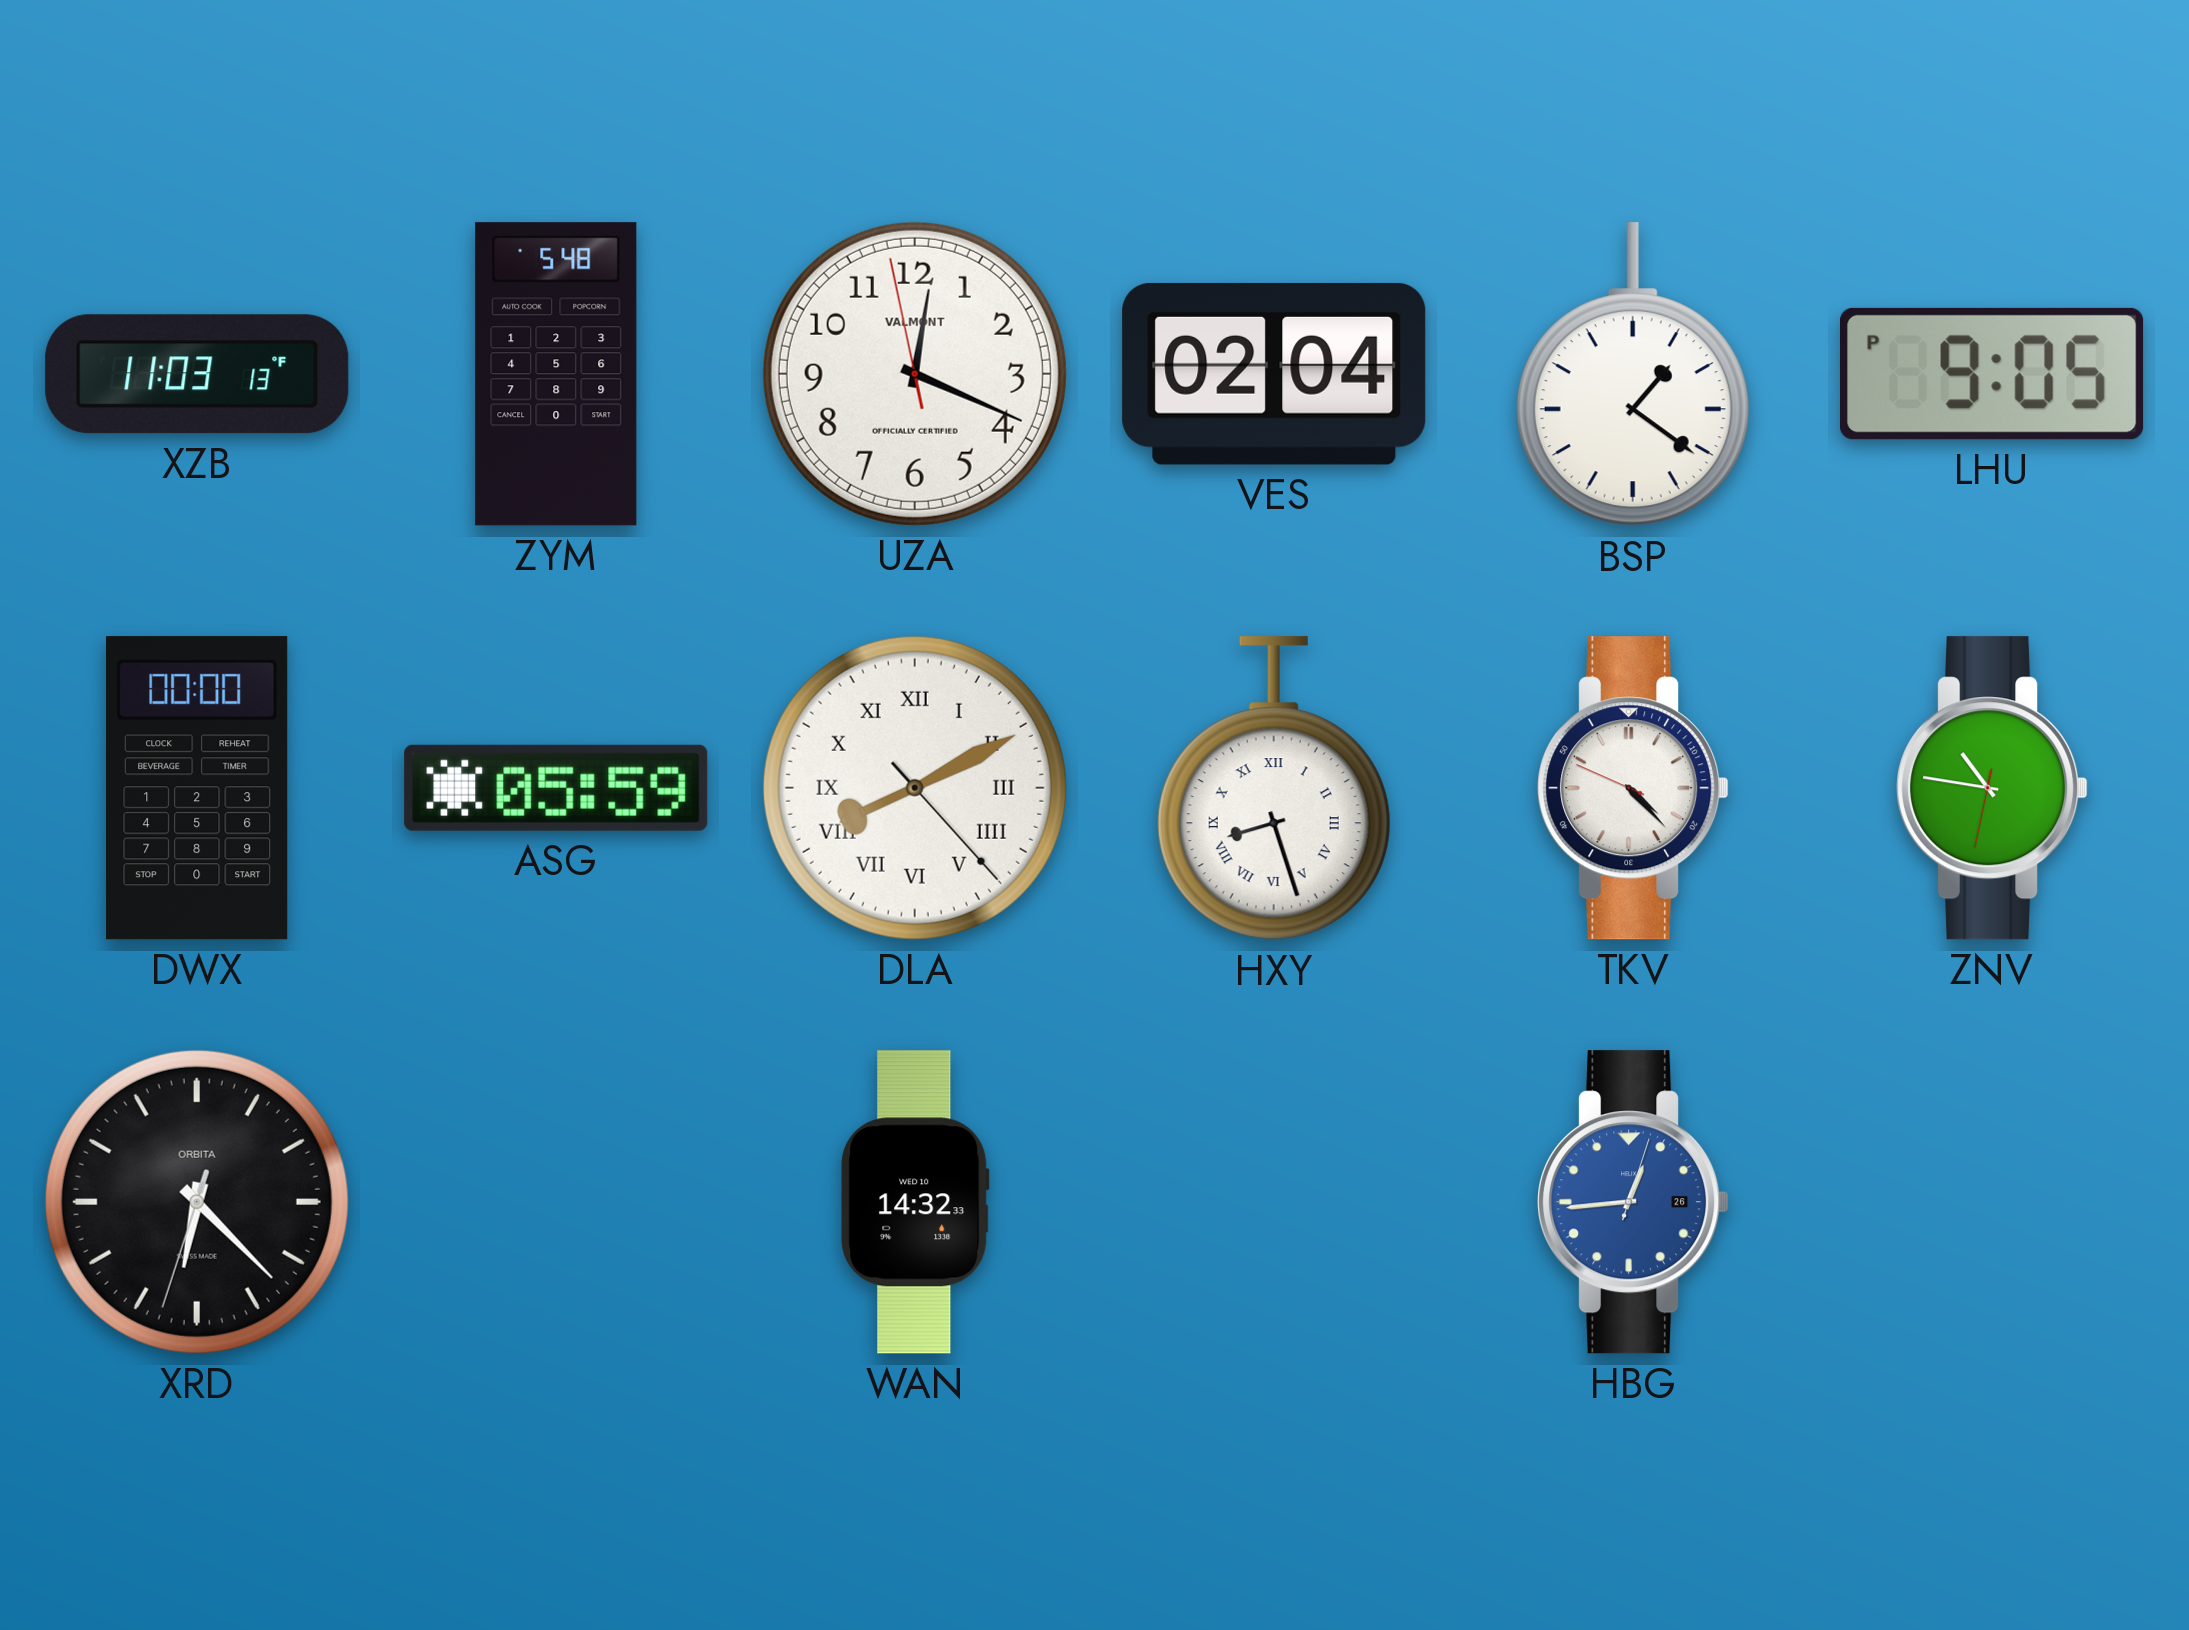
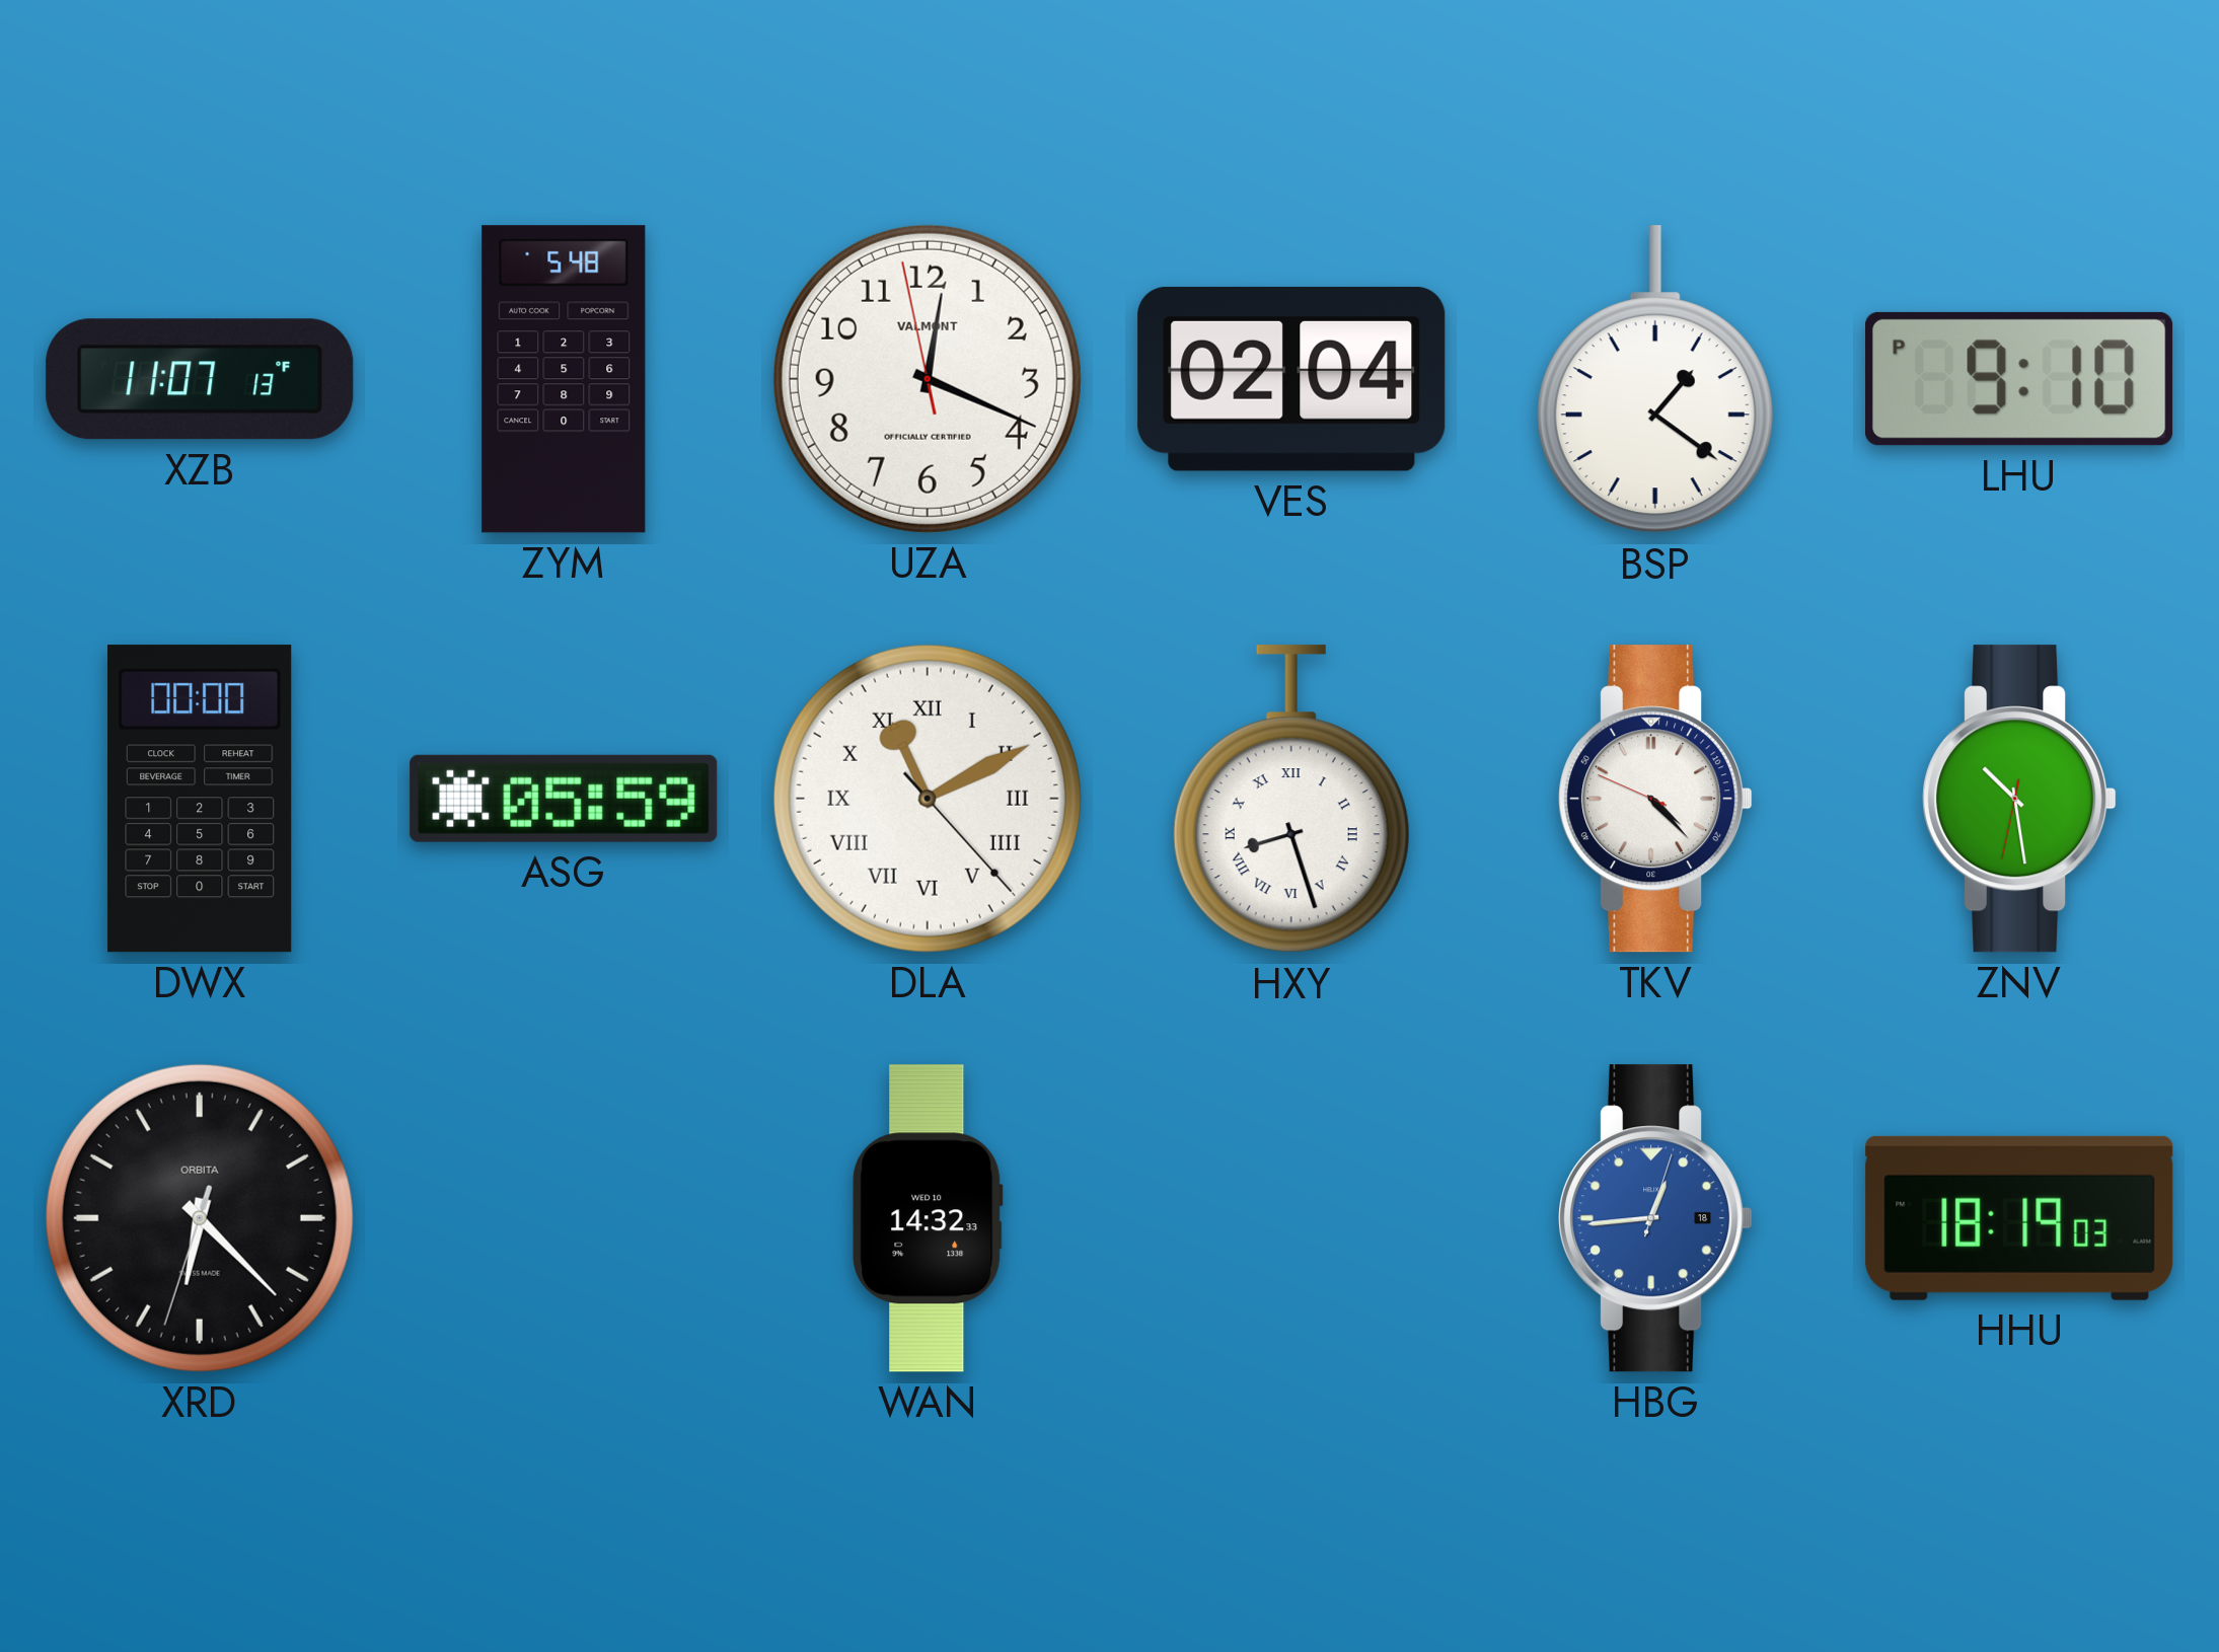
XZB: 11:03 -> 11:07
LHU: 9:05 -> 9:10
DLA: 8:10 -> 11:10
ZNV: 10:46 -> 10:28
HBG date: 26 -> 18
HHU: none -> 18:19
